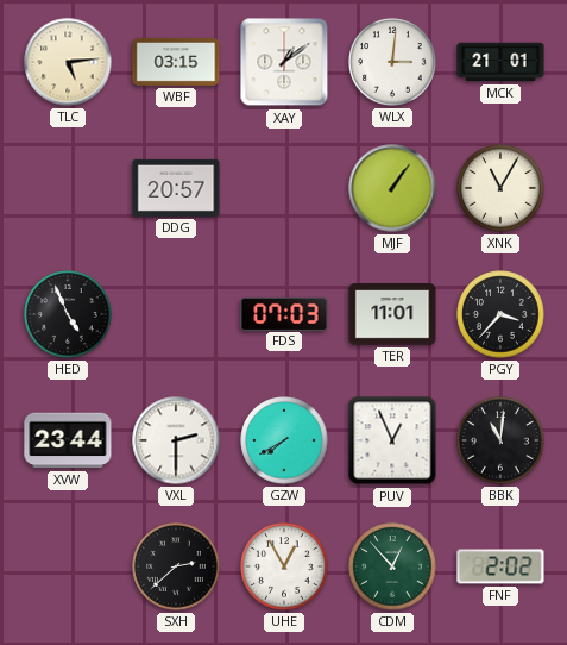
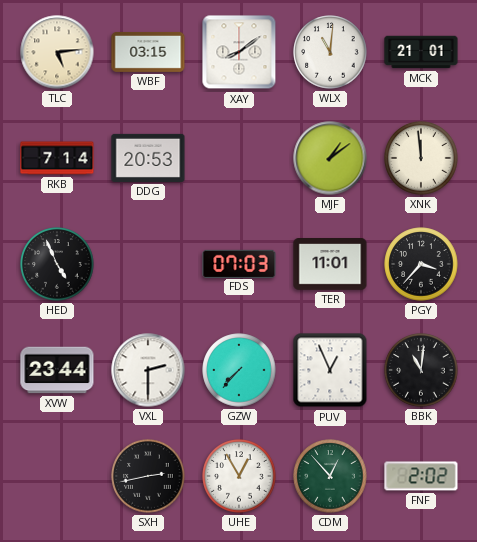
XAY: 1:09 -> 8:09
WLX: 3:01 -> 11:01
RKB: none -> 7:14
DDG: 20:57 -> 20:53
MJF: 1:06 -> 1:09
XNK: 11:05 -> 11:59
GZW: 7:40 -> 7:37
SXH: 2:38 -> 2:43
